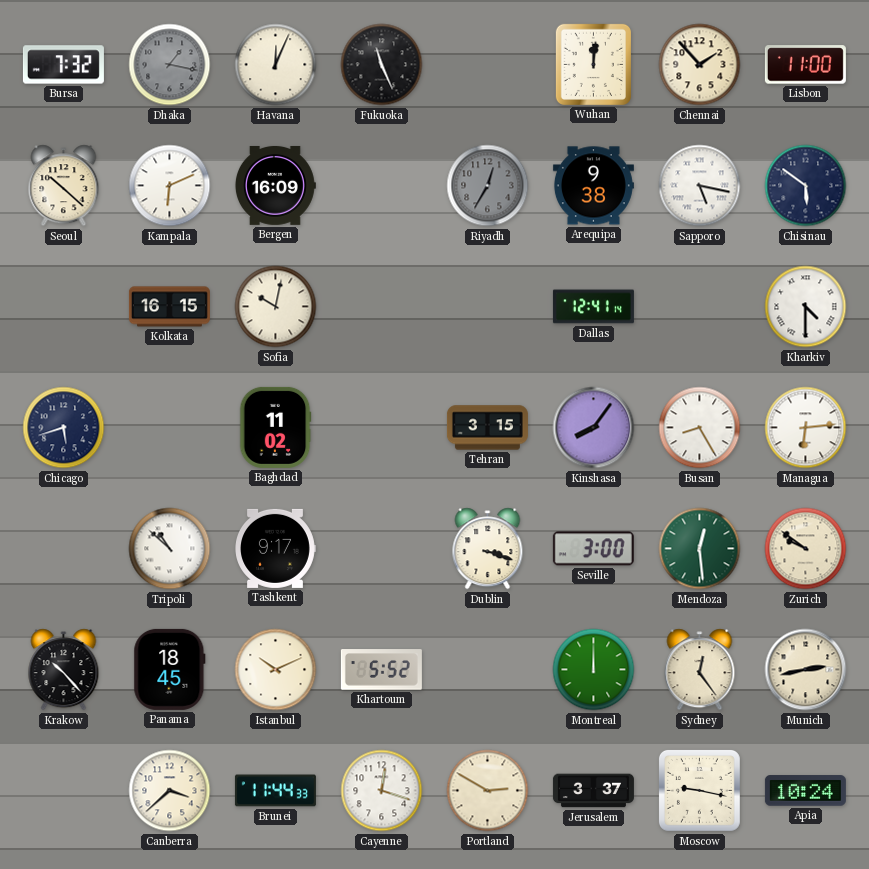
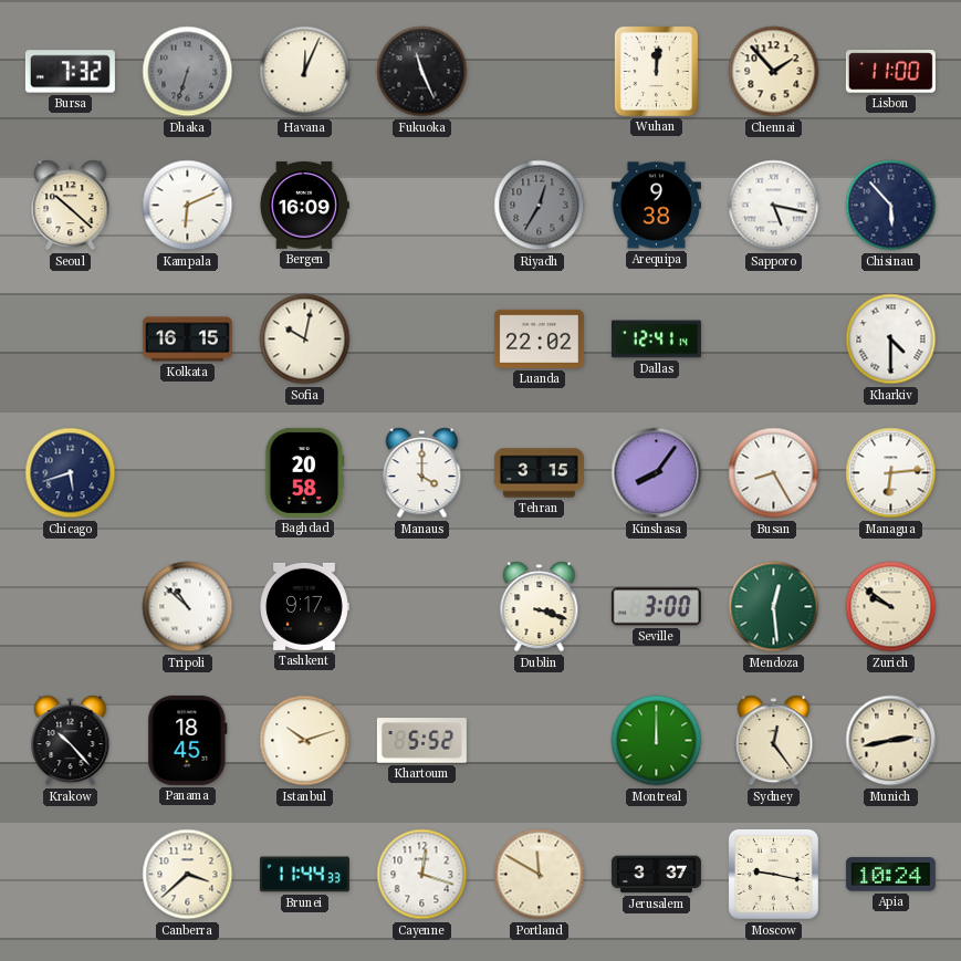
Dhaka: 1:17 -> 6:33
Chisinau: 5:51 -> 5:53
Luanda: none -> 22:02
Baghdad: 11:02 -> 20:58
Manaus: none -> 4:00
Istanbul: 10:11 -> 10:12
Portland: 2:50 -> 11:50
